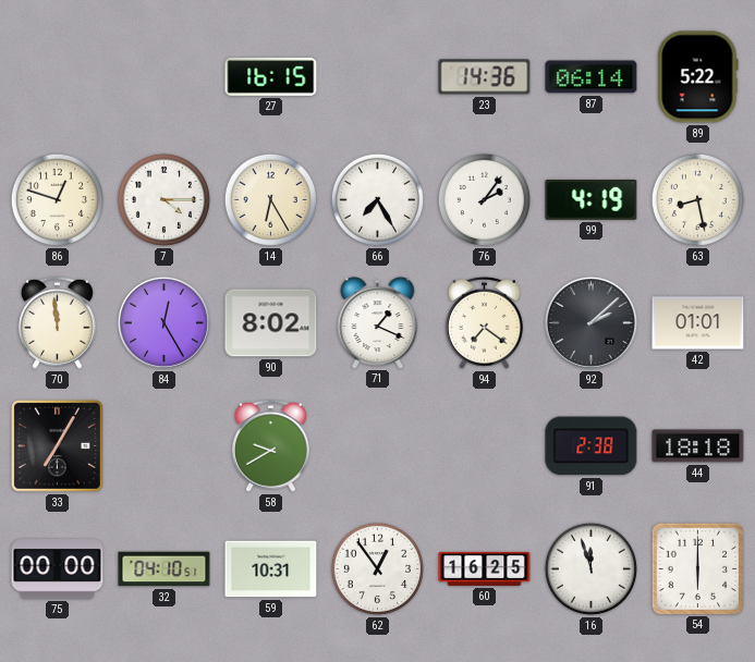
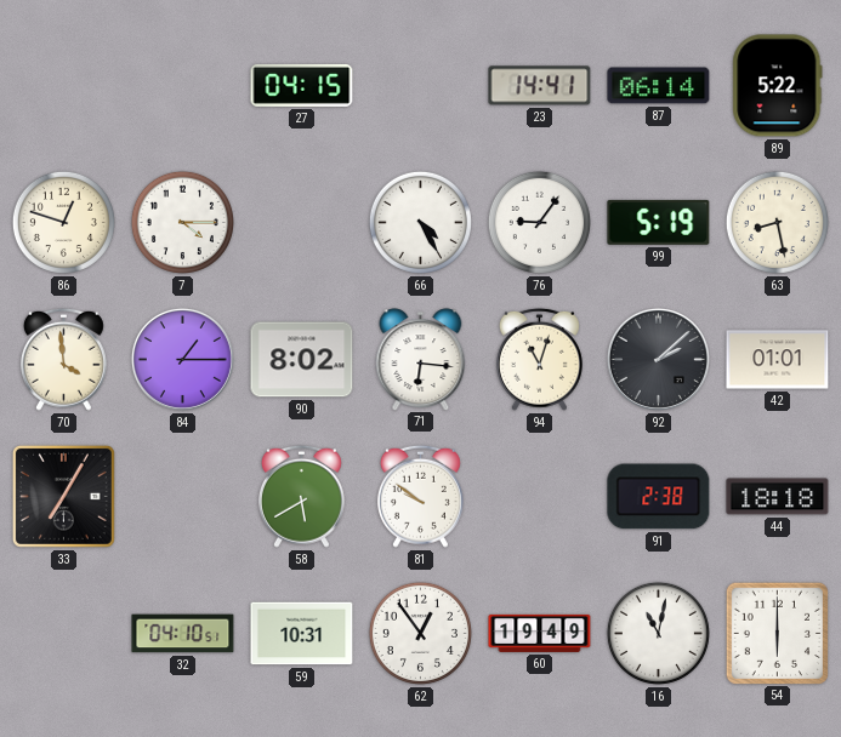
27: 16:15 -> 04:15
23: 14:36 -> 14:41
14: 6:25 -> none
66: 7:25 -> 4:25
76: 2:06 -> 9:06
99: 4:19 -> 5:19
70: 11:59 -> 3:59
84: 12:25 -> 1:15
71: 1:19 -> 6:16
94: 7:21 -> 11:03
58: 9:40 -> 5:40
81: none -> 9:51
75: 00:00 -> none
60: 16:25 -> 19:49
16: 11:57 -> 11:02
